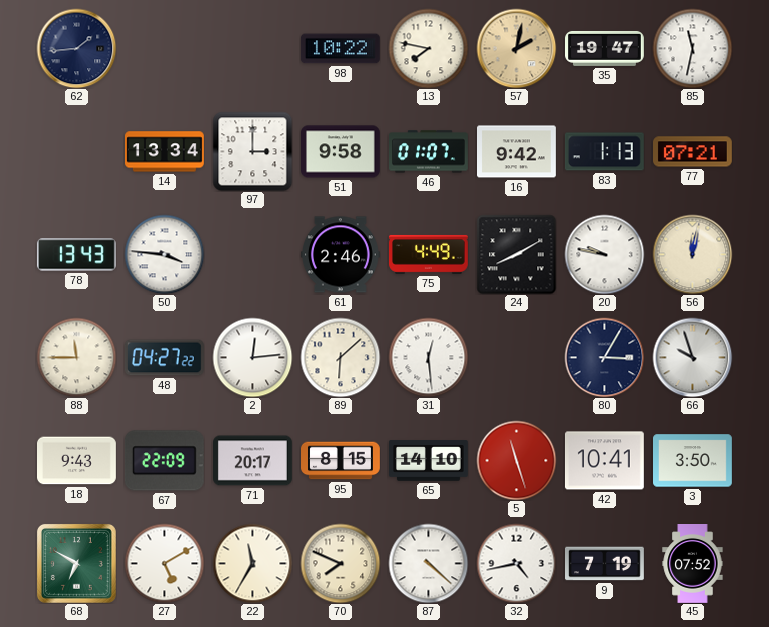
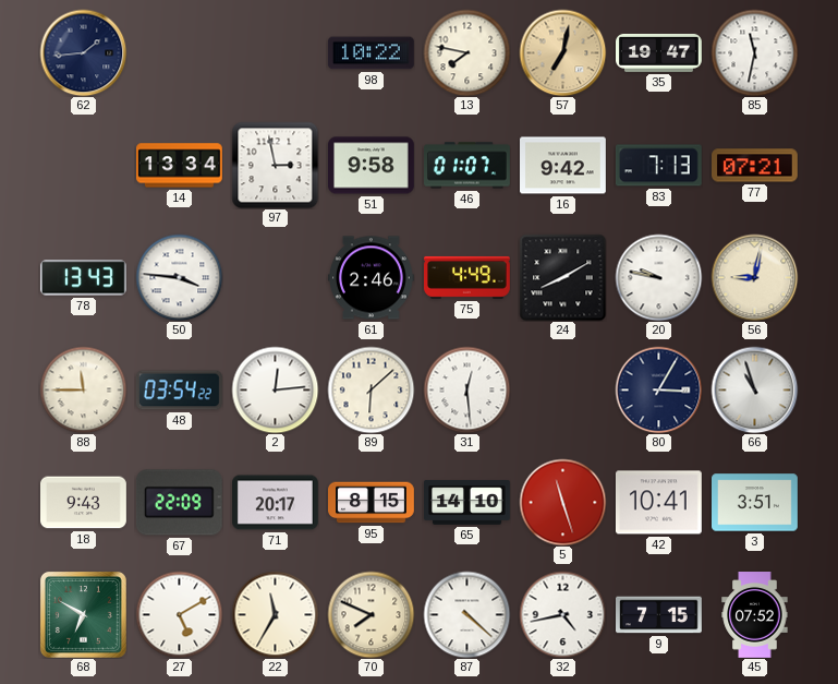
57: 2:02 -> 7:02
97: 3:00 -> 2:58
83: 1:13 -> 7:13
56: 12:02 -> 9:02
48: 04:27 -> 03:54
66: 9:57 -> 10:57
3: 3:50 -> 3:51
9: 7:19 -> 7:15
